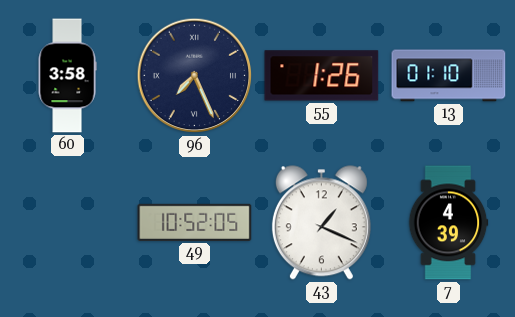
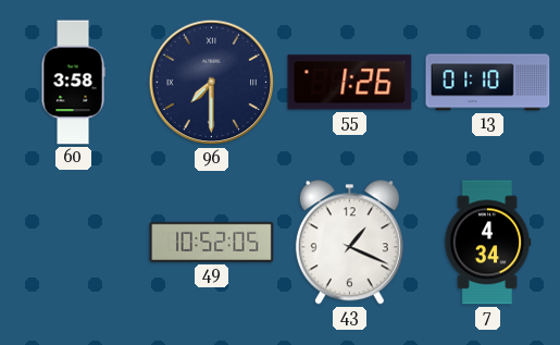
96: 7:26 -> 7:30
7: 4:39 -> 4:34
